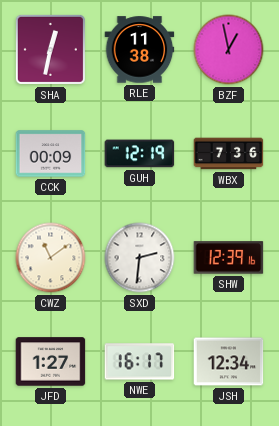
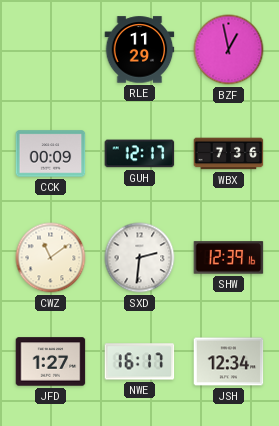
SHA: 12:32 -> none
RLE: 11:38 -> 11:29
GUH: 12:19 -> 12:17
